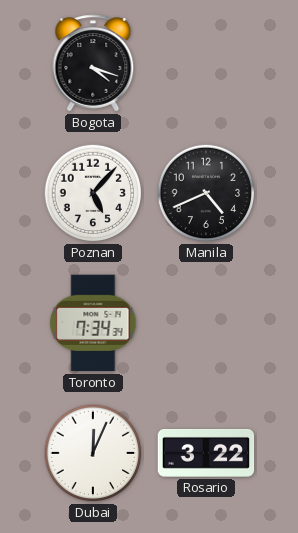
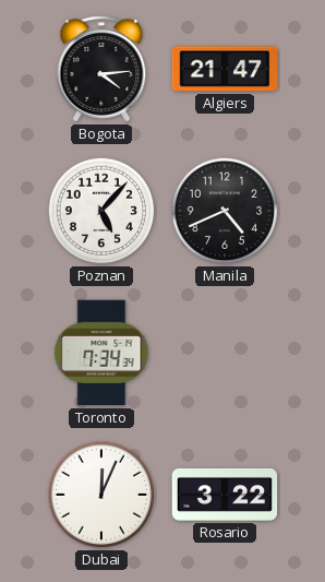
Bogota: 4:18 -> 4:14
Algiers: none -> 21:47
